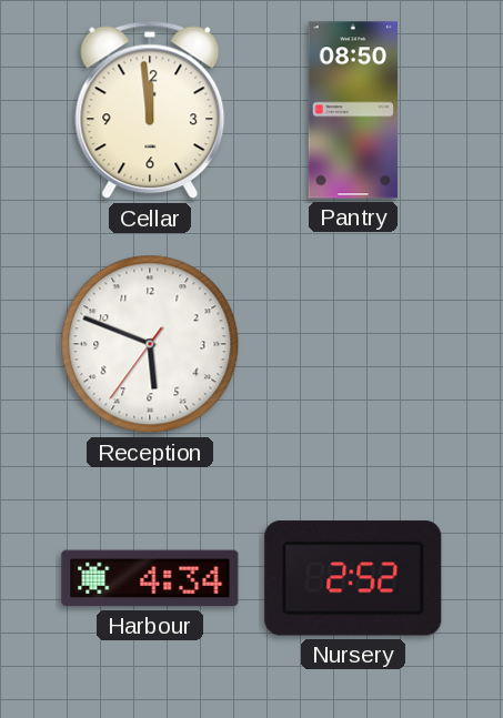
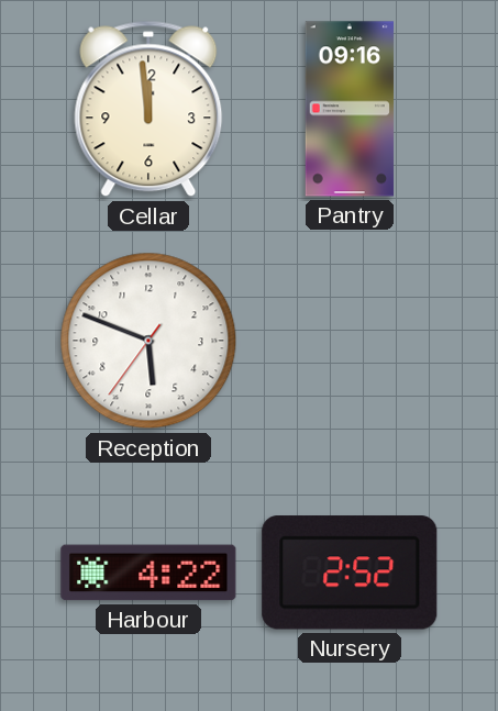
Pantry: 08:50 -> 09:16
Harbour: 4:34 -> 4:22
